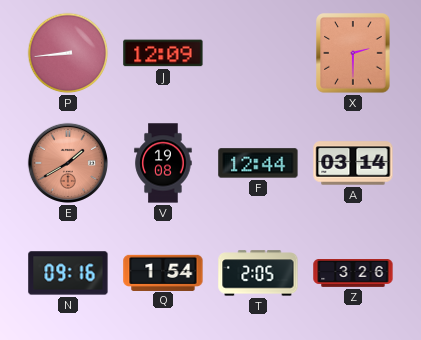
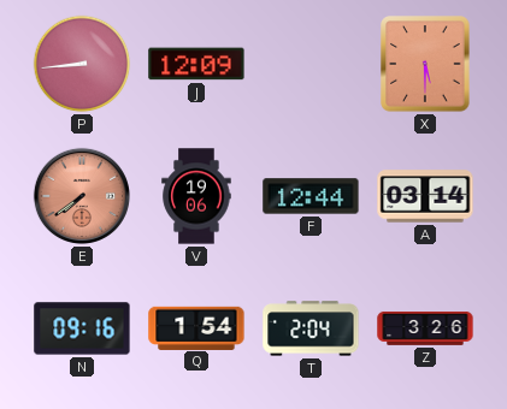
X: 2:30 -> 5:30
E: 1:40 -> 7:39
V: 19:08 -> 19:06
T: 2:05 -> 2:04
